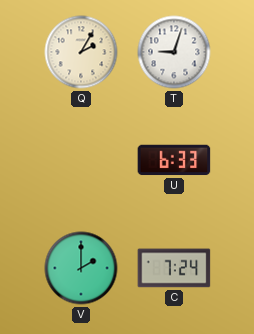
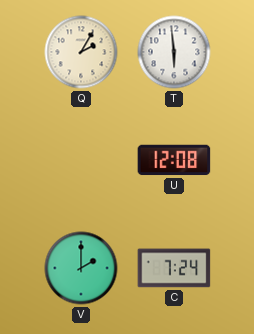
T: 9:03 -> 5:59
U: 6:33 -> 12:08
